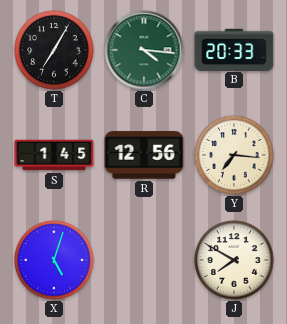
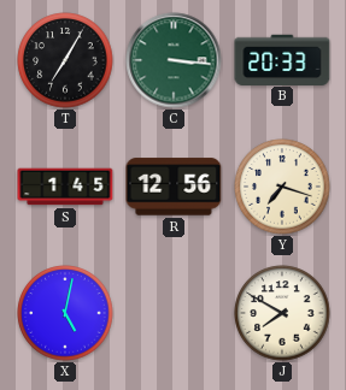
C: 4:16 -> 3:16
Y: 7:16 -> 7:18
X: 5:03 -> 5:02
